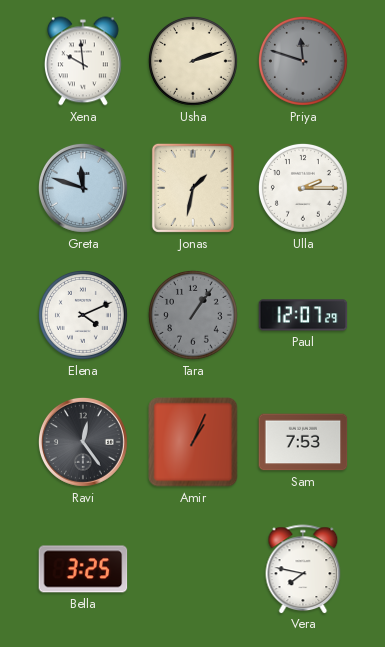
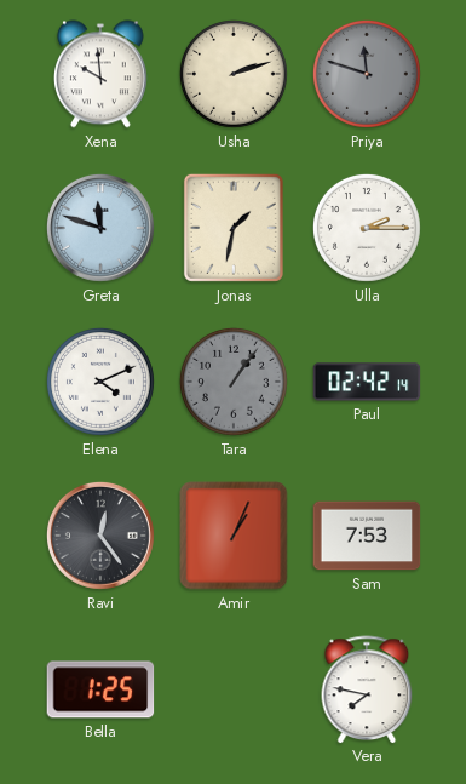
Paul: 12:07 -> 02:42
Bella: 3:25 -> 1:25
